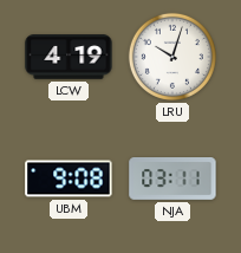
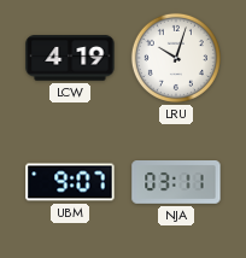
UBM: 9:08 -> 9:07
